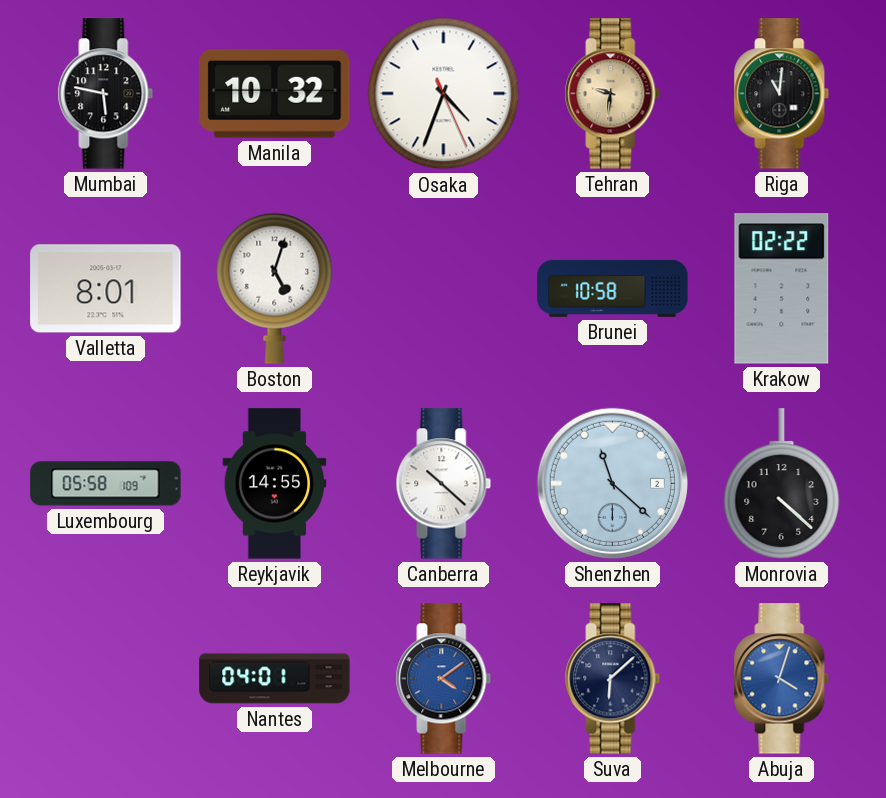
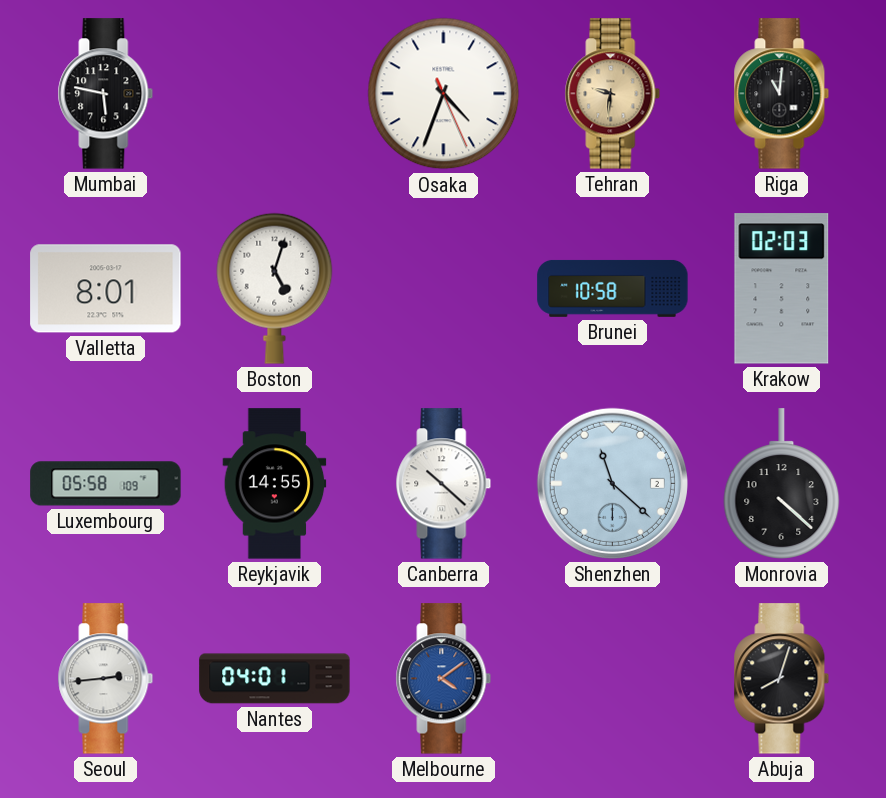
Manila: 10:32 -> none
Krakow: 02:22 -> 02:03
Seoul: none -> 2:44
Suva: 6:08 -> none
Abuja: 4:03 -> 8:03
Abuja dial: blue -> black
